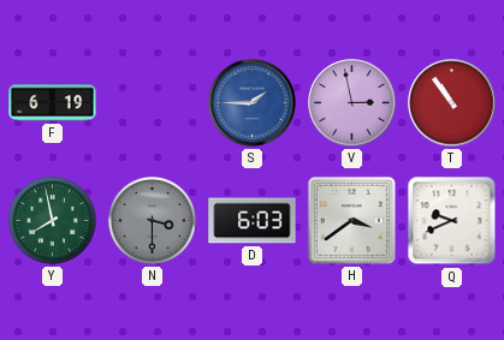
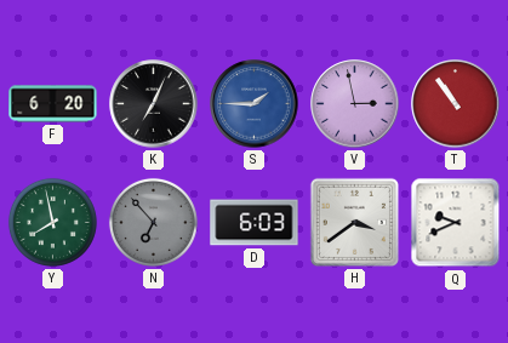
F: 6:19 -> 6:20
K: none -> 7:04
N: 3:30 -> 6:53
